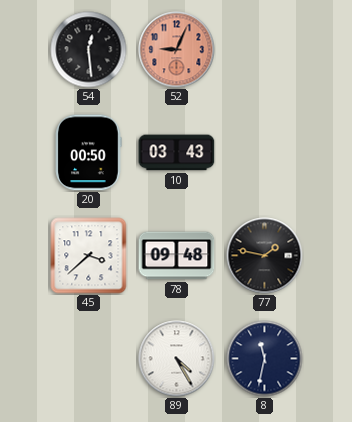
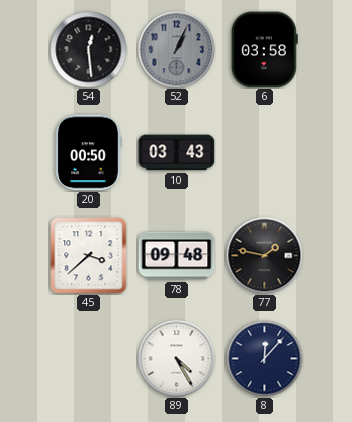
52: 9:04 -> 1:04
52 dial: salmon -> grey
6: none -> 03:58
8: 11:32 -> 12:07
